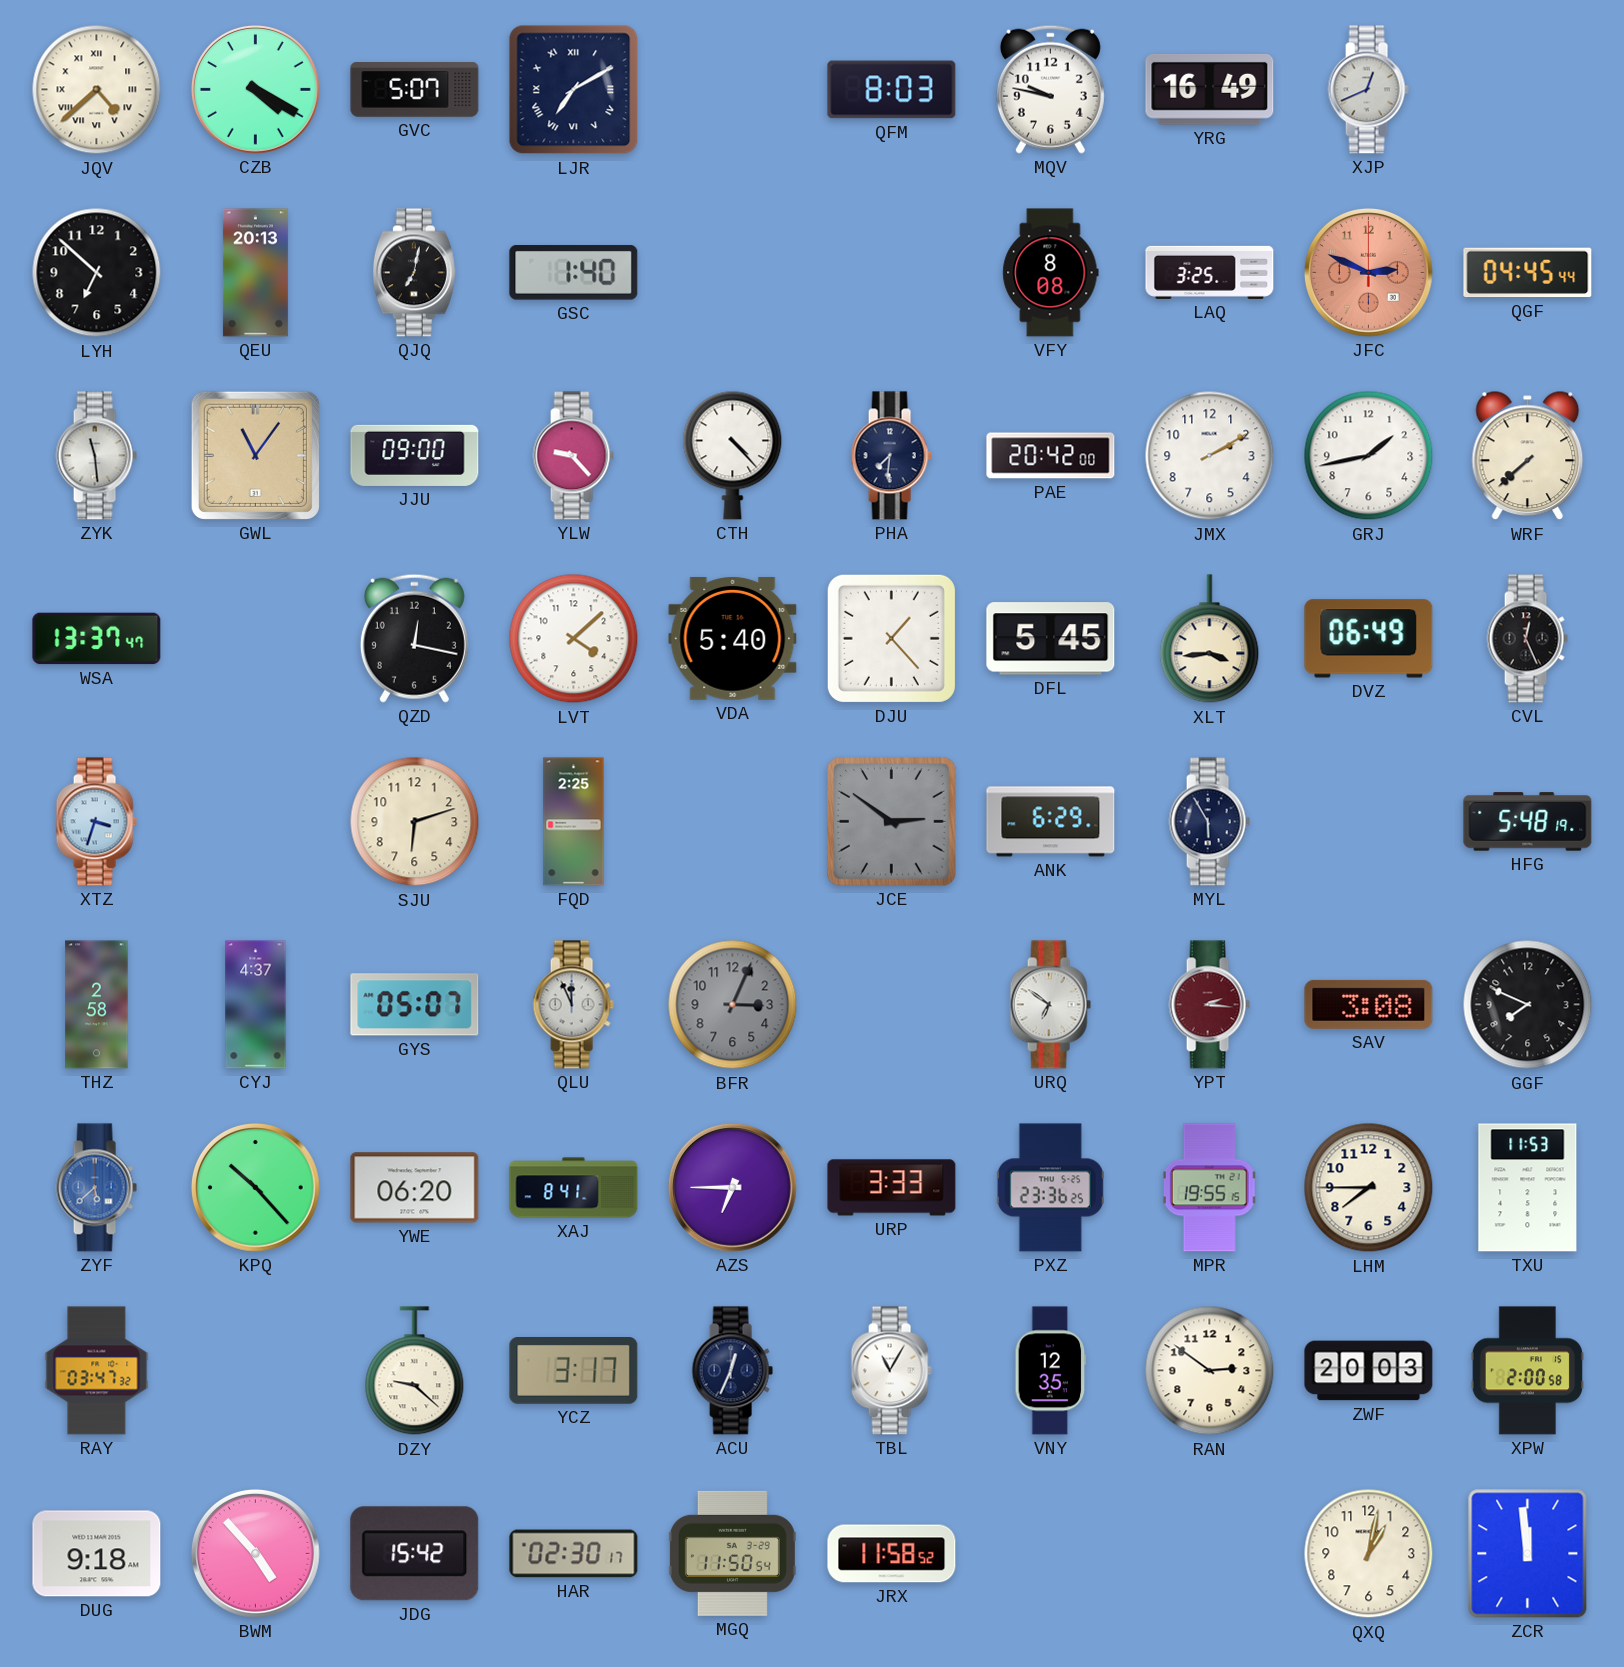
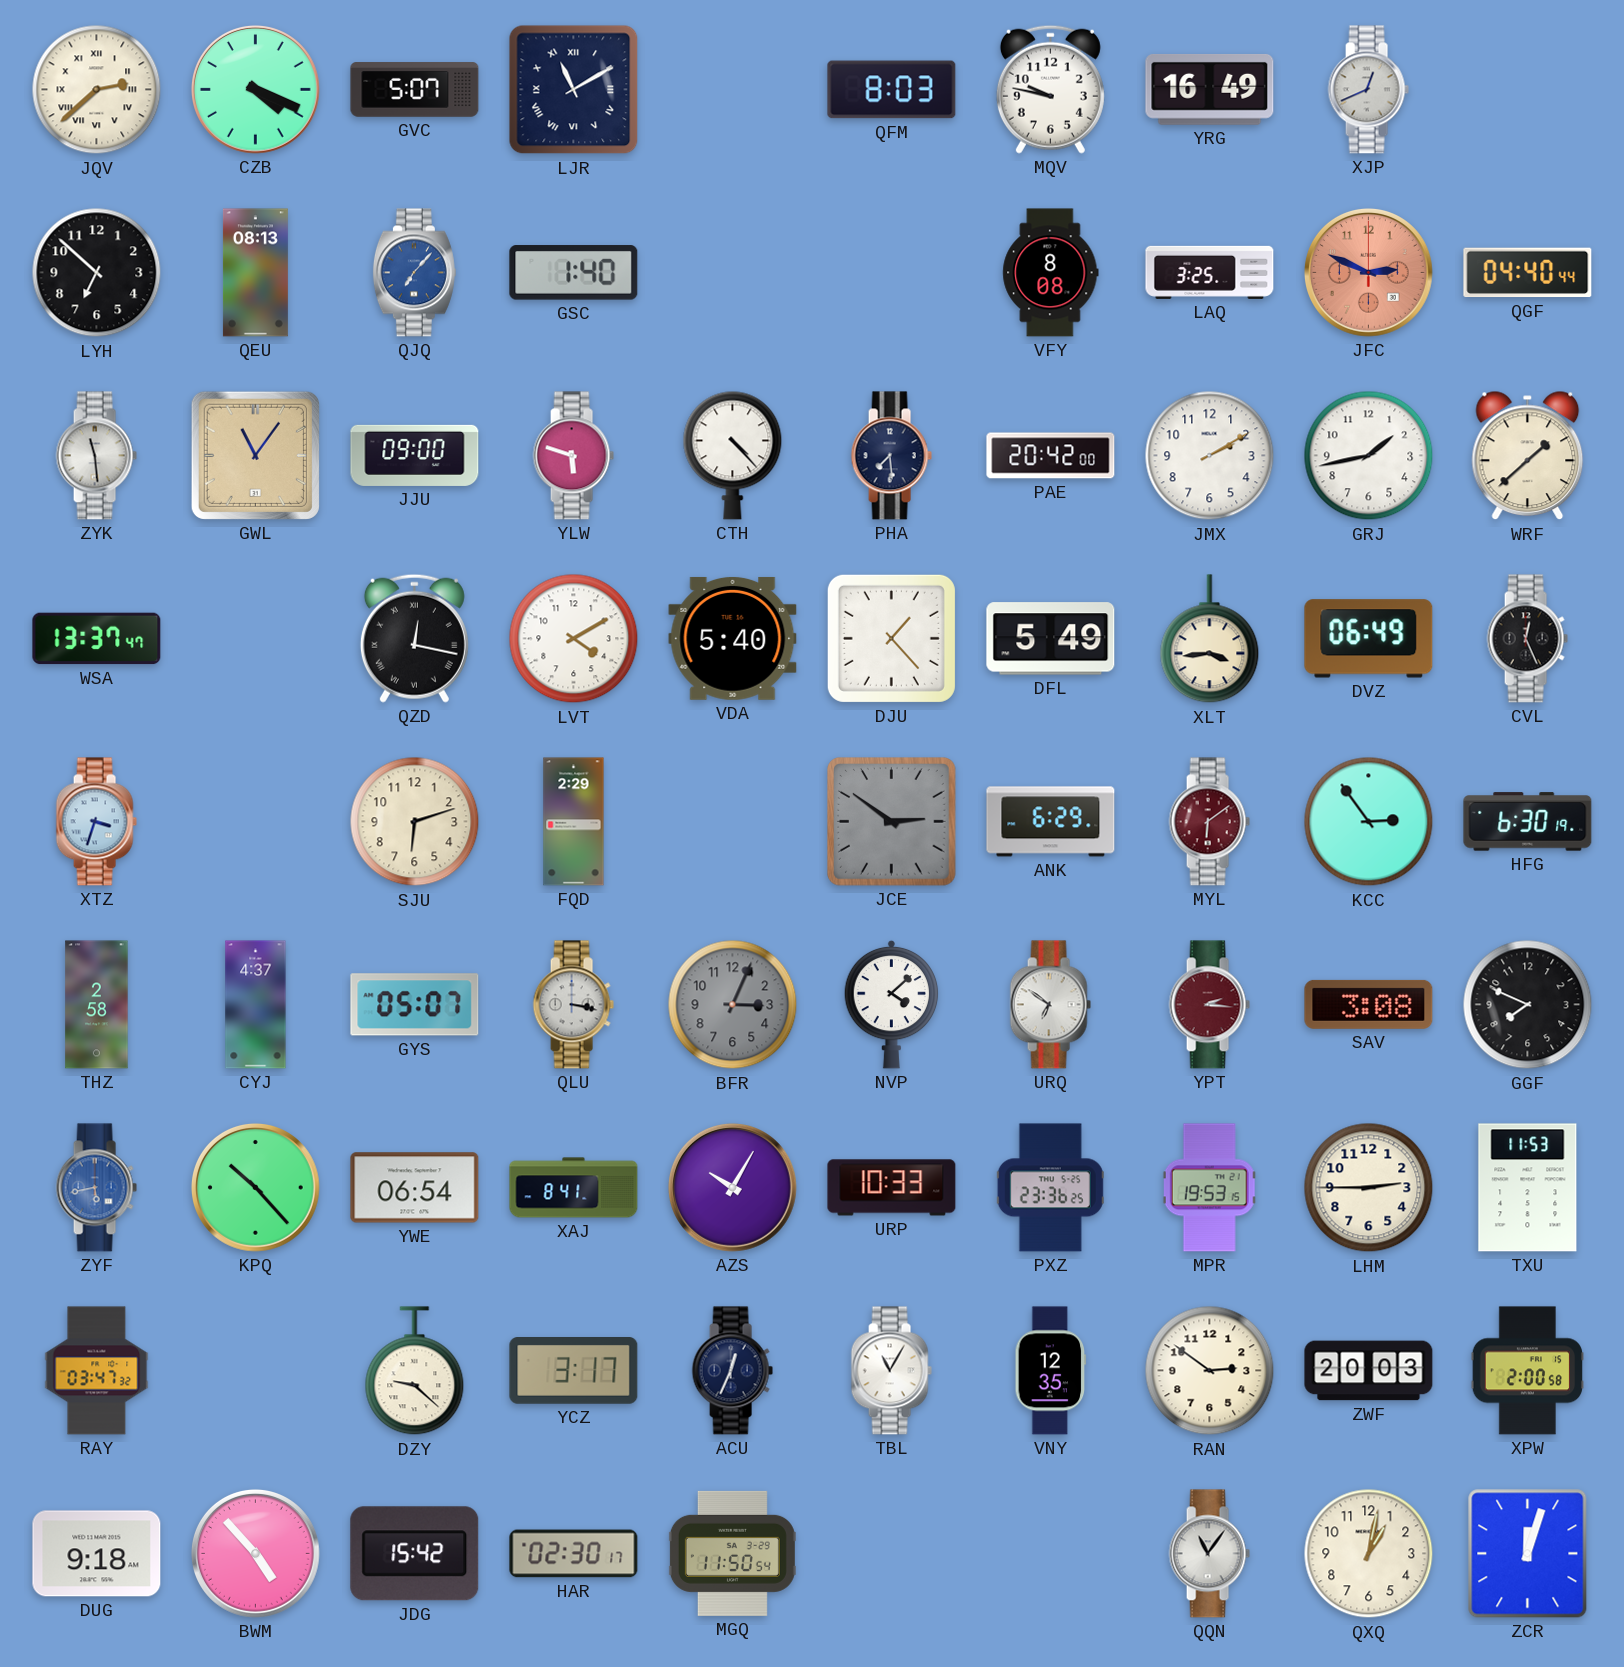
JQV: 4:38 -> 2:38
CZB: 4:20 -> 4:19
LJR: 7:10 -> 11:10
QEU: 20:13 -> 08:13
QJQ: 7:02 -> 7:07
QJQ dial: black -> blue
QGF: 04:45 -> 04:40
YLW: 9:23 -> 5:48
PHA: 7:31 -> 7:29
WRF: 7:38 -> 1:38
QZD numerals: Arabic -> Roman
LVT: 4:08 -> 4:10
DFL: 5:45 -> 5:49
FQD: 2:25 -> 2:29
MYL: 5:55 -> 6:09
MYL dial: navy -> burgundy
KCC: none -> 2:54
HFG: 5:48 -> 6:30
QLU: 11:56 -> 3:17
NVP: none -> 4:08
ZYF: 5:38 -> 5:43
YWE: 06:20 -> 06:54
AZS: 6:45 -> 10:05
URP: 3:33 -> 10:33
MPR: 19:55 -> 19:53
LHM: 7:45 -> 2:45
JRX: 11:58 -> none
QQN: none -> 11:06
ZCR: 11:59 -> 12:03
